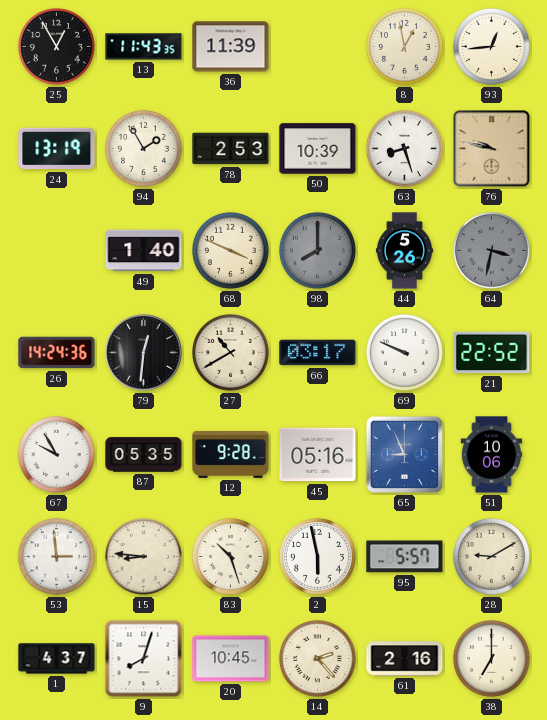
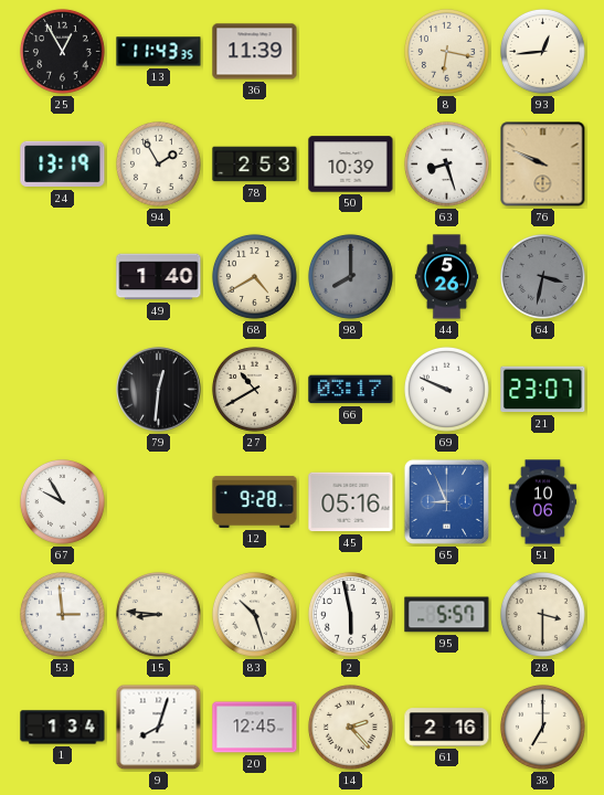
8: 12:58 -> 6:17
76: 9:47 -> 9:49
68: 3:49 -> 4:40
26: 14:24 -> none
21: 22:52 -> 23:07
87: 05:35 -> none
28: 9:10 -> 3:30
1: 4:37 -> 1:34
20: 10:45 -> 12:45
